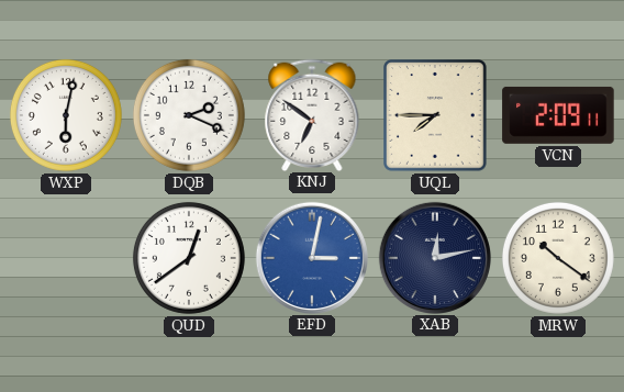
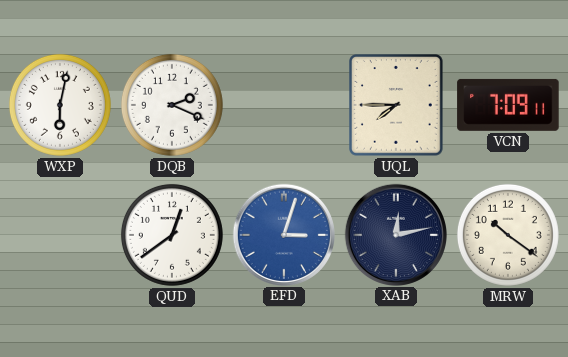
KNJ: 6:51 -> none
VCN: 2:09 -> 7:09
EFD: 3:02 -> 3:03
